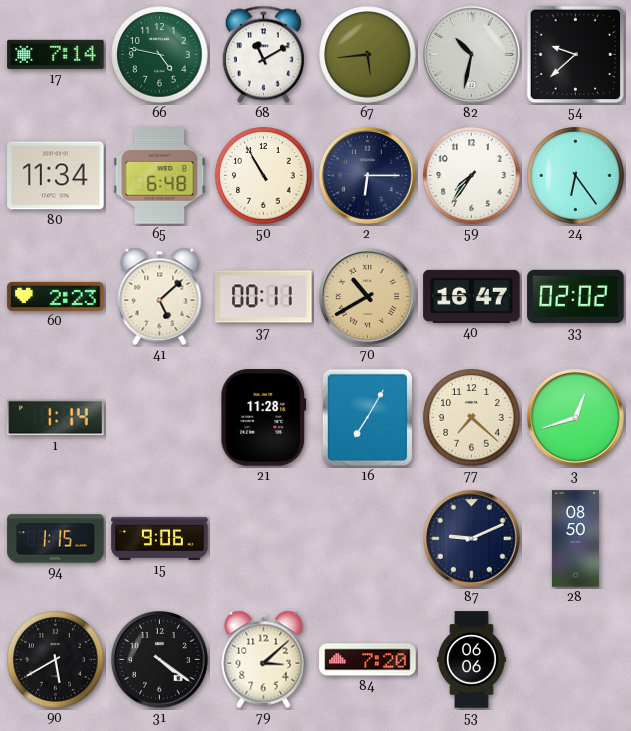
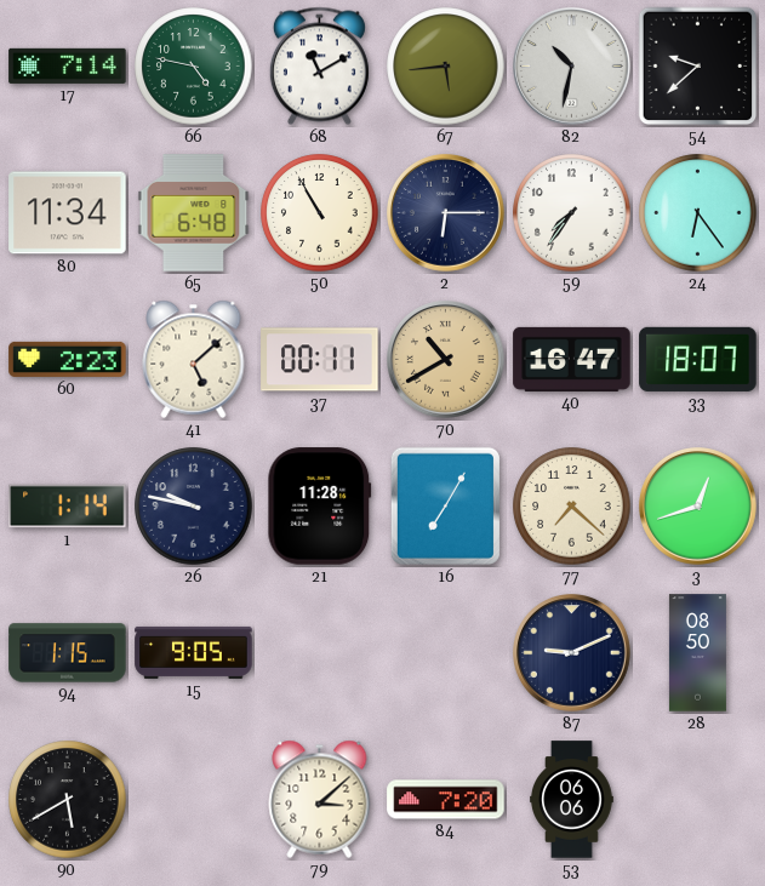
33: 02:02 -> 18:07
26: none -> 9:47
15: 9:06 -> 9:05
31: 4:21 -> none
